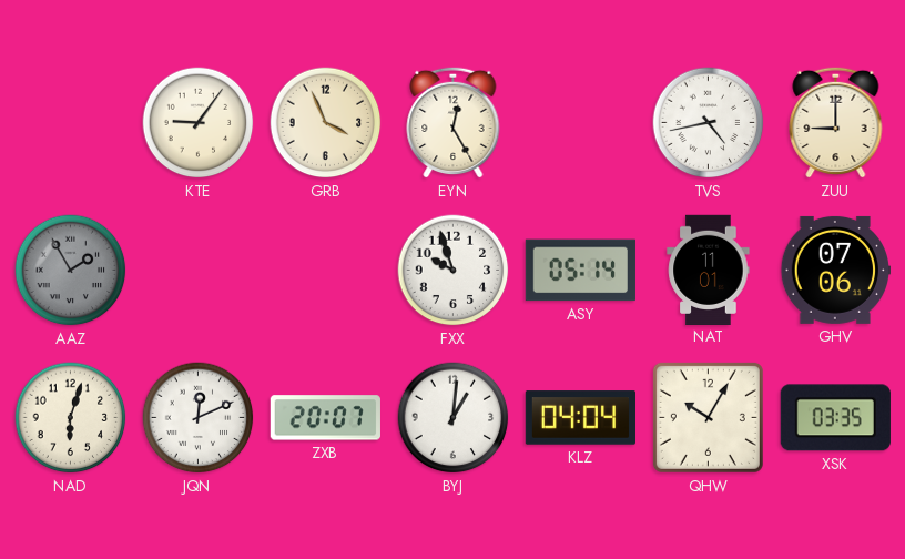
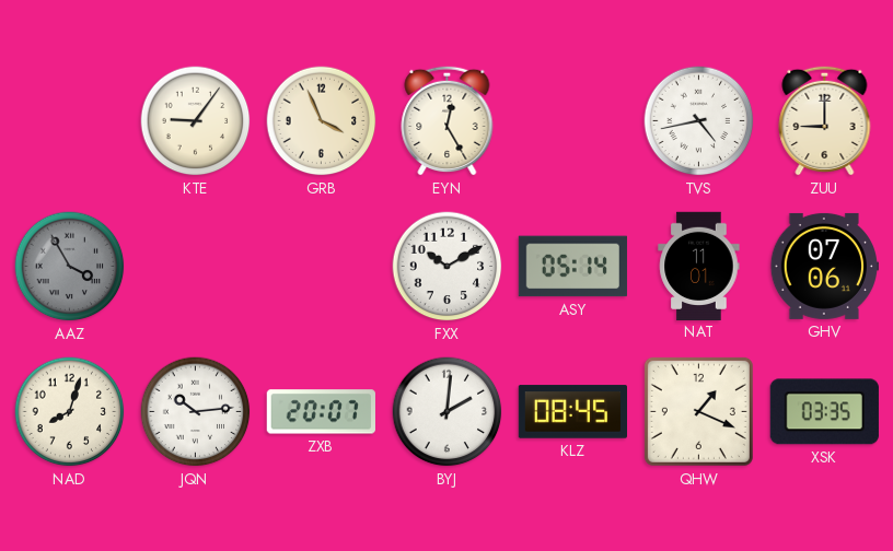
AAZ: 1:55 -> 3:55
FXX: 9:57 -> 10:10
NAD: 6:03 -> 8:03
JQN: 12:11 -> 10:14
BYJ: 1:01 -> 2:01
KLZ: 04:04 -> 08:45
QHW: 10:05 -> 1:19
